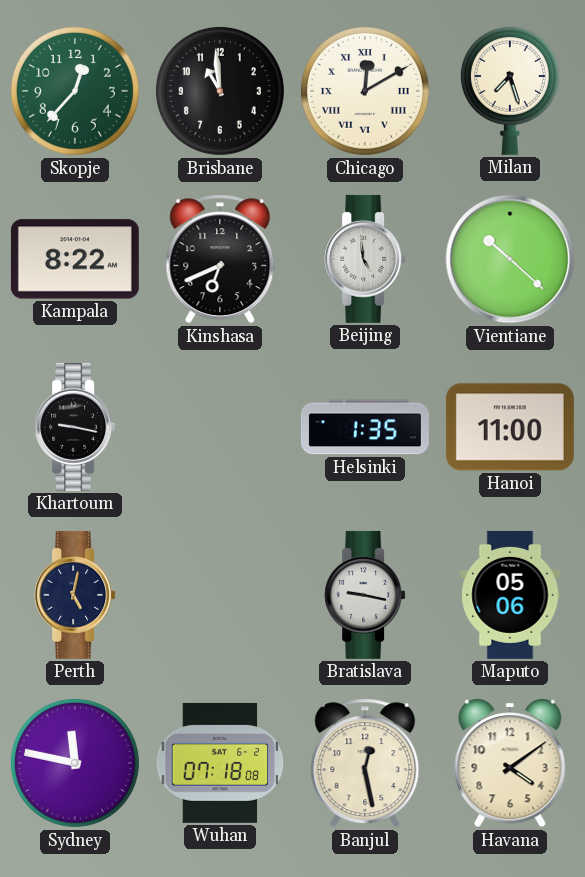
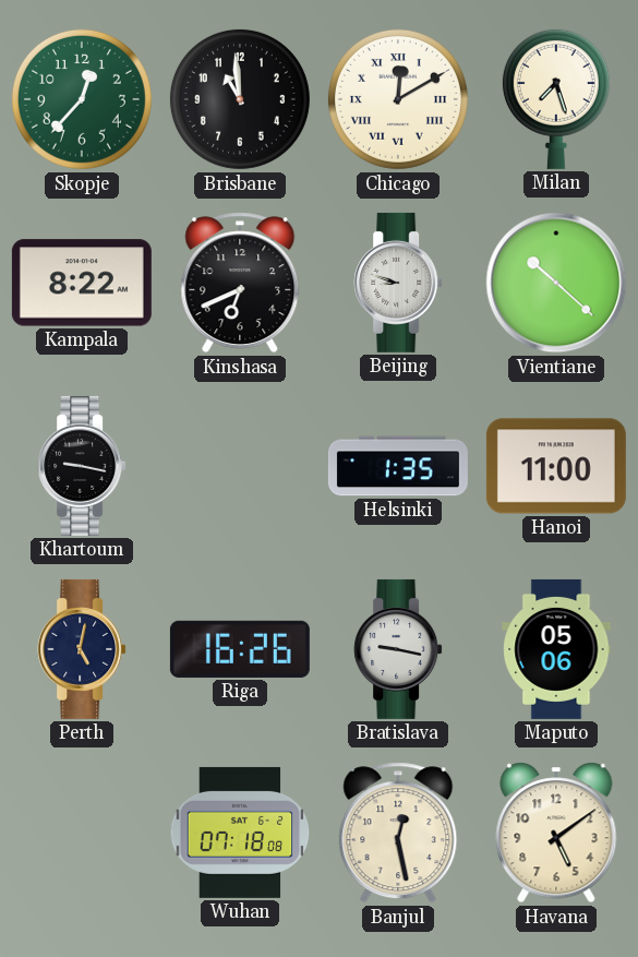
Beijing: 4:59 -> 8:48
Riga: none -> 16:26
Sydney: 11:47 -> none
Havana: 4:09 -> 5:09
